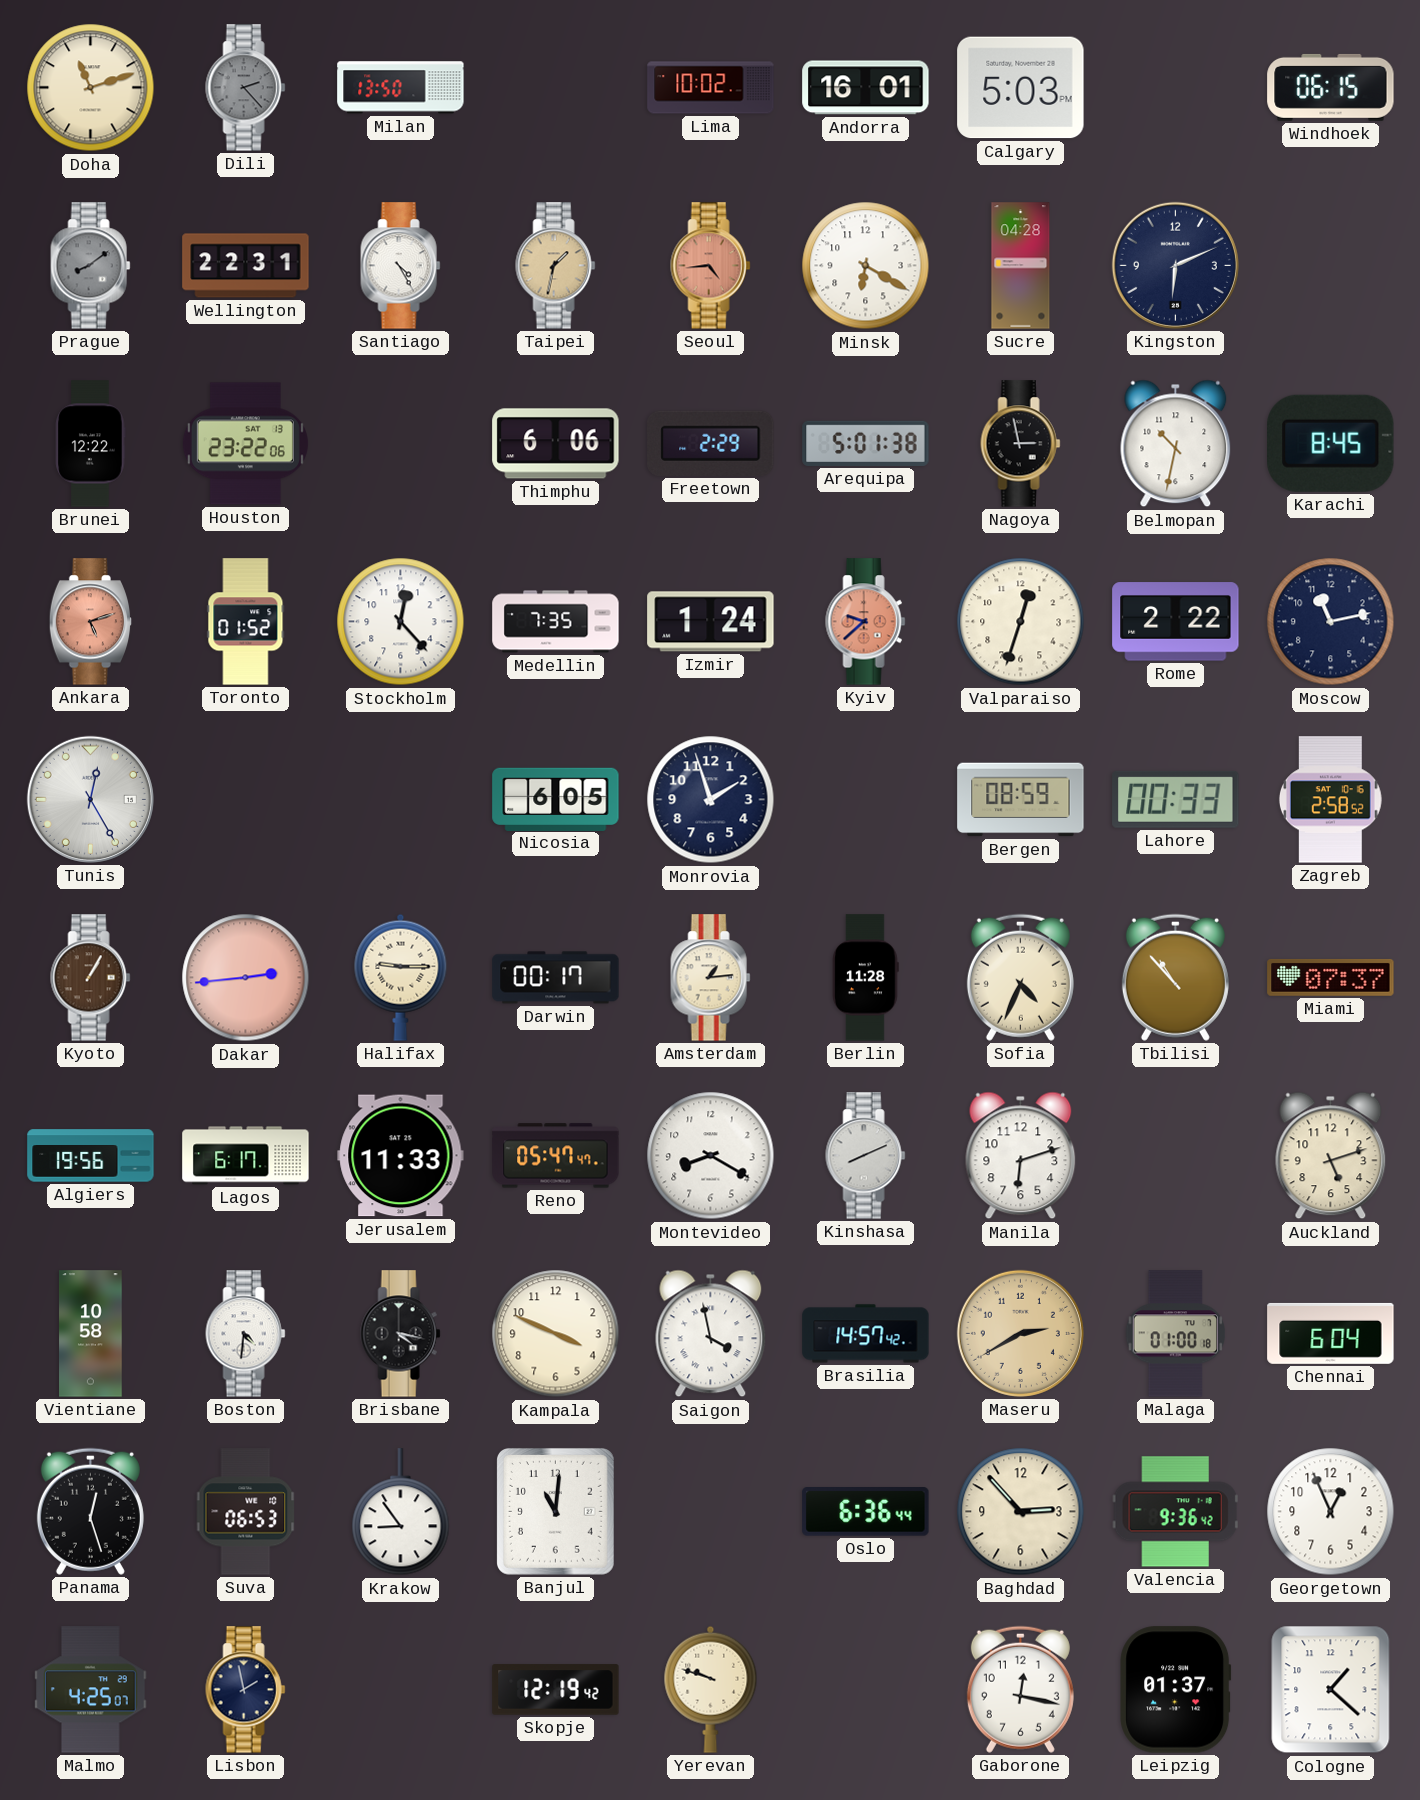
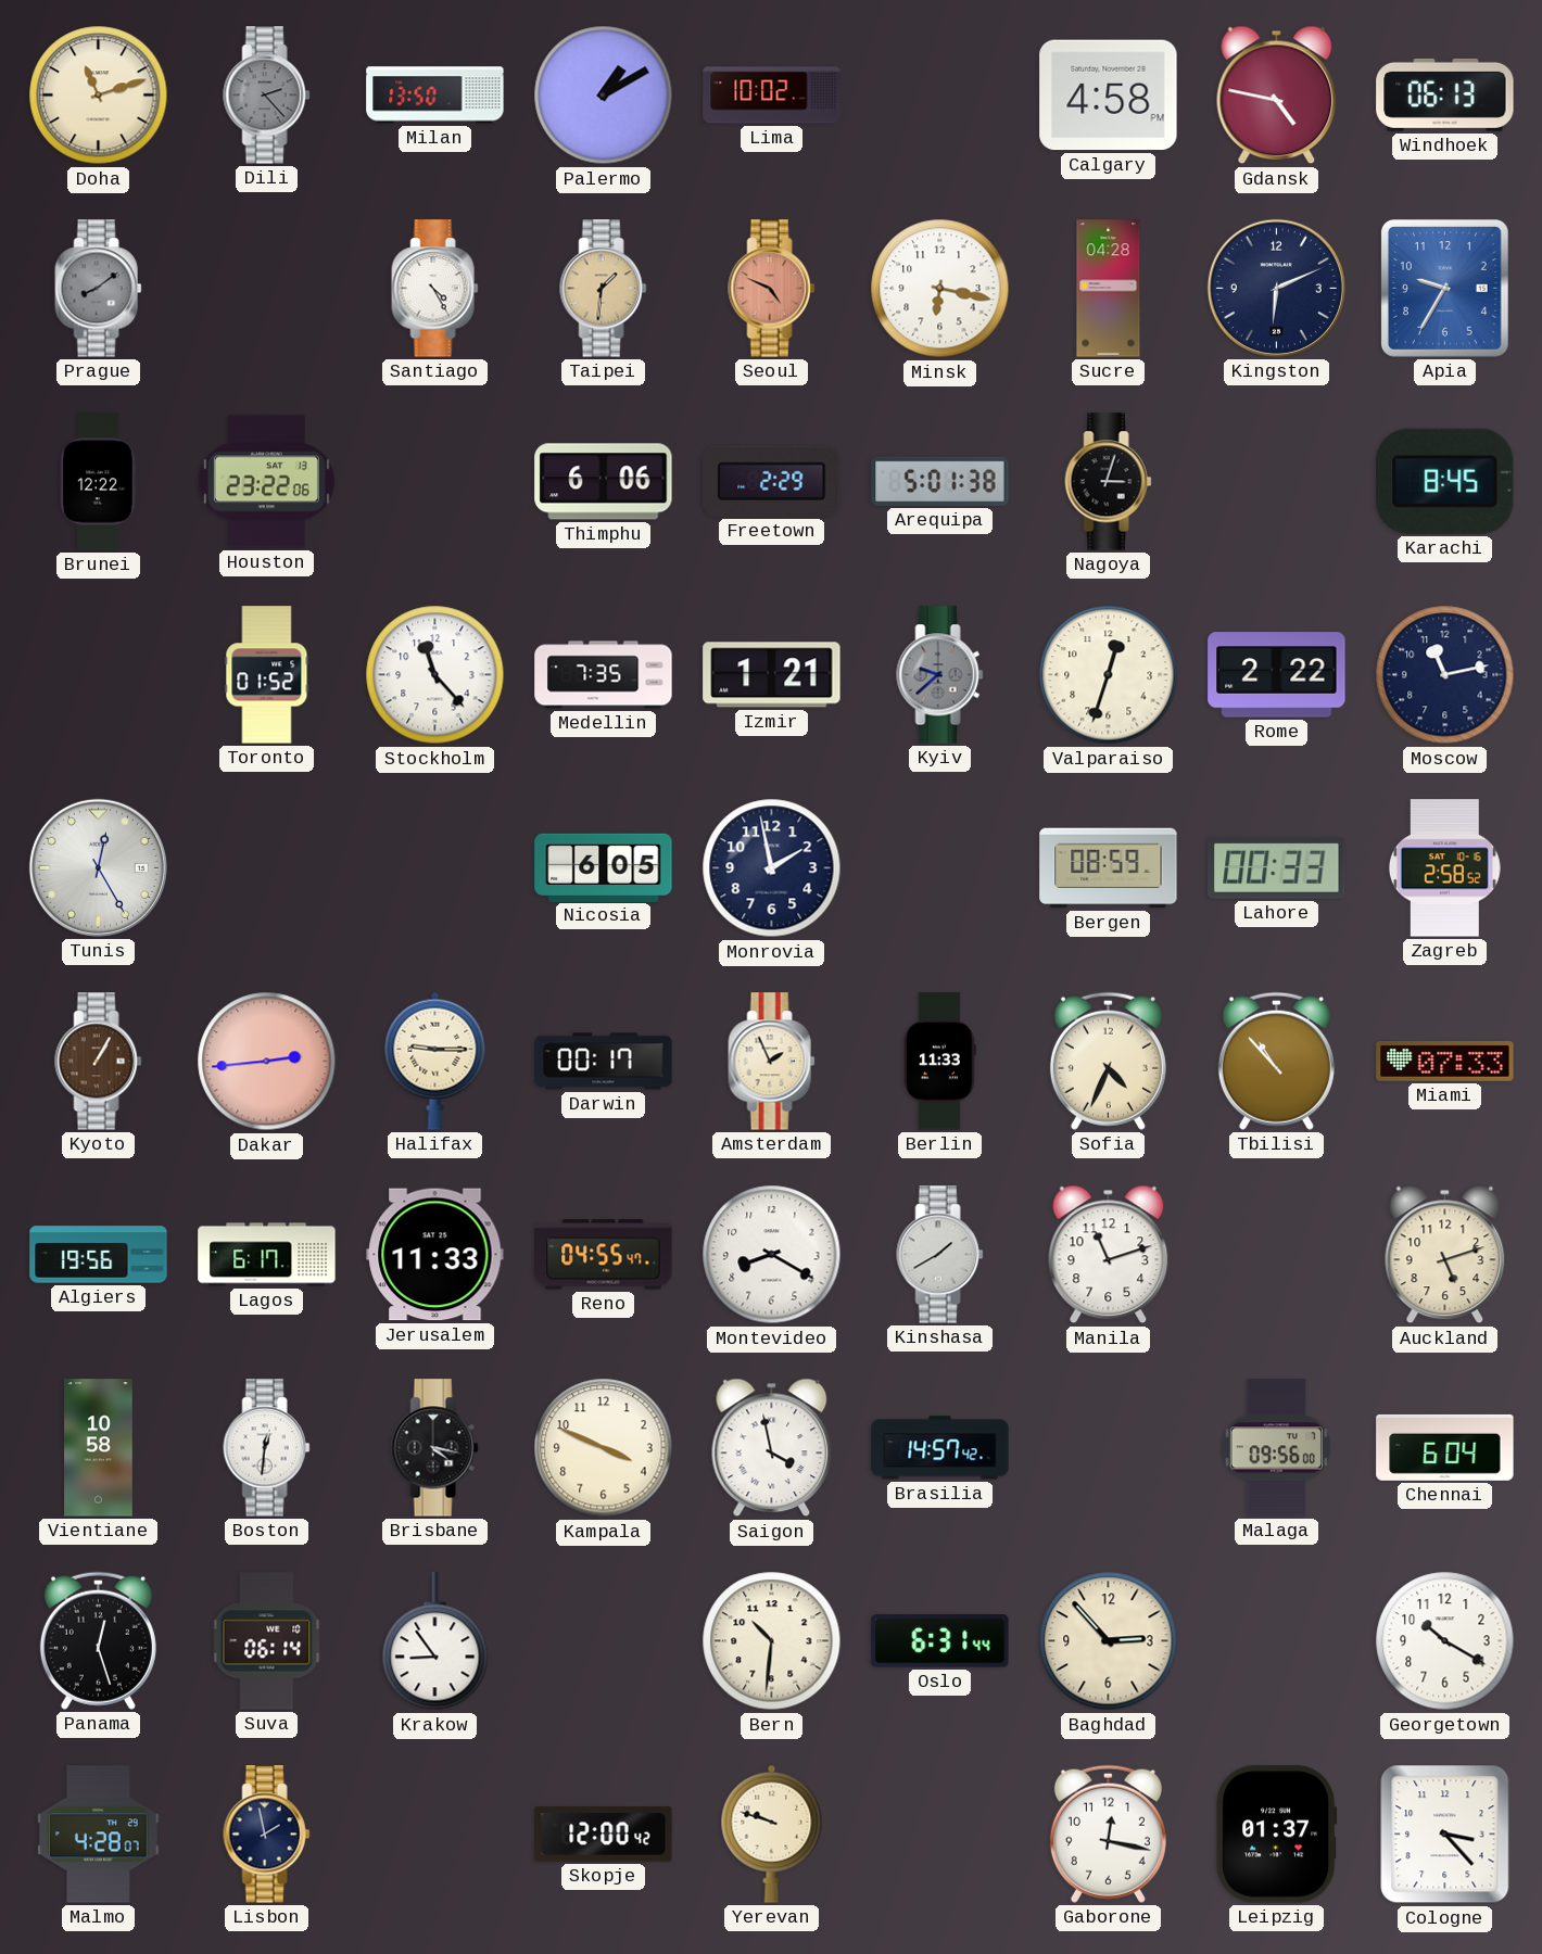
Palermo: none -> 1:10
Andorra: 16:01 -> none
Calgary: 5:03 -> 4:58
Gdansk: none -> 4:47
Windhoek: 06:15 -> 06:13
Wellington: 22:31 -> none
Taipei: 1:32 -> 1:31
Seoul: 4:44 -> 4:49
Minsk: 6:20 -> 6:17
Apia: none -> 9:35
Nagoya: 2:58 -> 3:03
Belmopan: 10:32 -> none
Ankara: 5:12 -> none
Stockholm: 12:23 -> 11:23
Izmir: 1:24 -> 1:21
Kyiv dial: salmon -> grey
Monrovia: 1:57 -> 1:58
Amsterdam: 1:14 -> 1:56
Berlin: 11:28 -> 11:33
Miami: 07:37 -> 07:33
Reno: 05:47 -> 04:55
Kinshasa: 8:11 -> 1:40
Manila: 6:12 -> 11:12
Boston: 4:31 -> 12:31
Maseru: 2:40 -> none
Malaga: 01:00 -> 09:56
Suva: 06:53 -> 06:14
Banjul: 11:01 -> none
Bern: none -> 10:31
Oslo: 6:36 -> 6:31
Valencia: 9:36 -> none
Georgetown: 12:56 -> 10:20
Malmo: 4:25 -> 4:28
Skopje: 12:19 -> 12:00
Cologne: 1:22 -> 3:23
